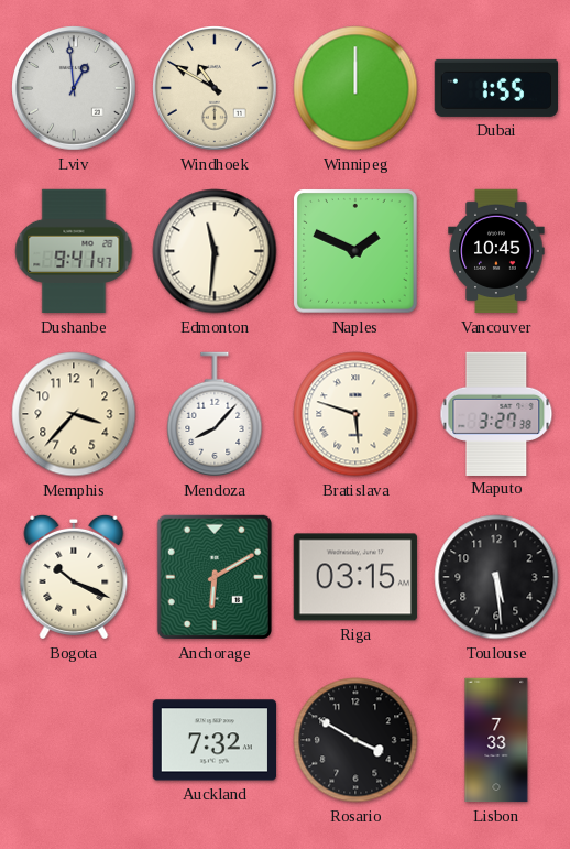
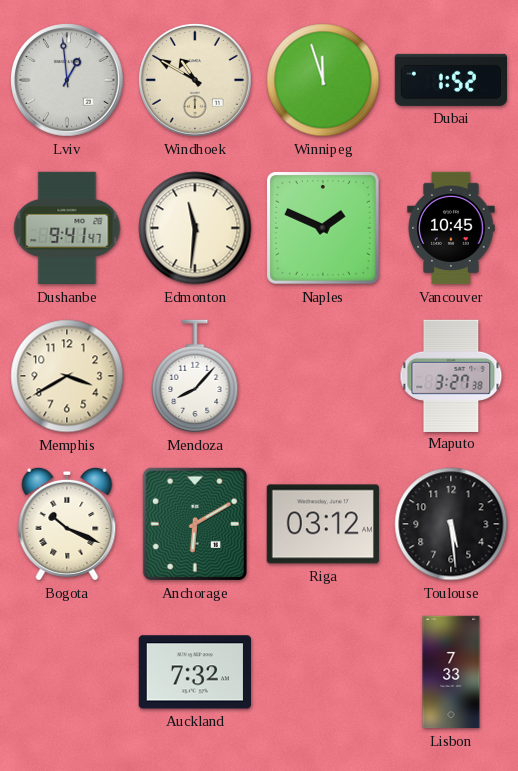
Winnipeg: 12:00 -> 11:57
Dubai: 1:55 -> 1:52
Memphis: 3:37 -> 3:40
Bratislava: 5:48 -> none
Riga: 03:15 -> 03:12
Rosario: 3:50 -> none
